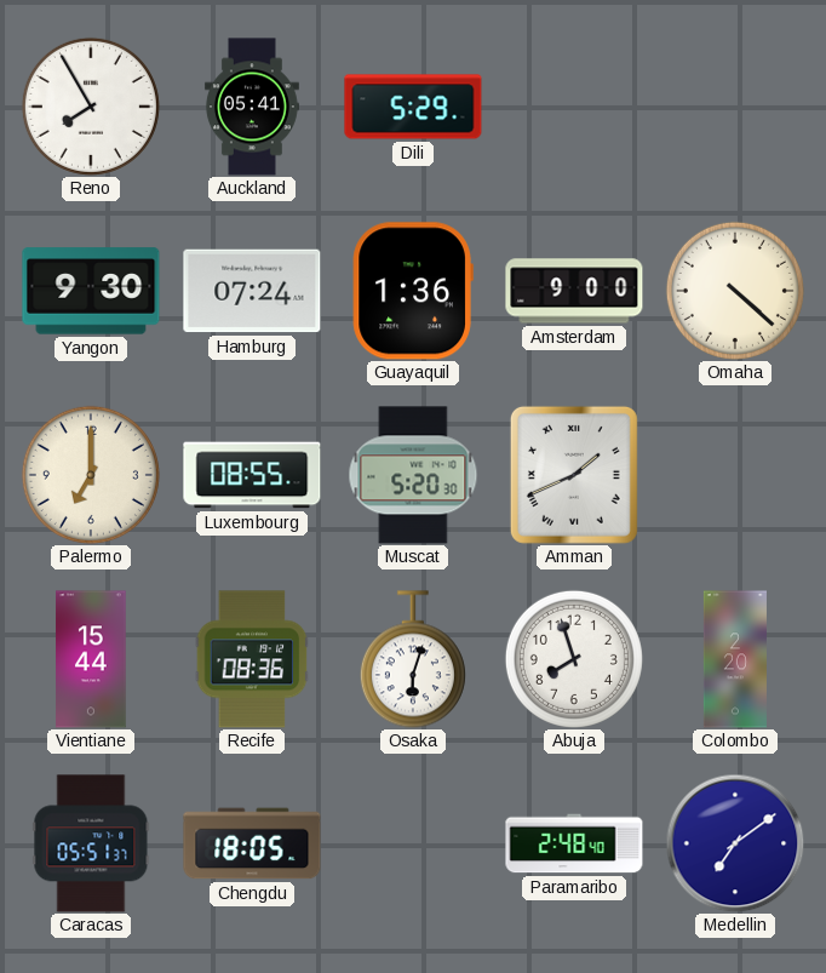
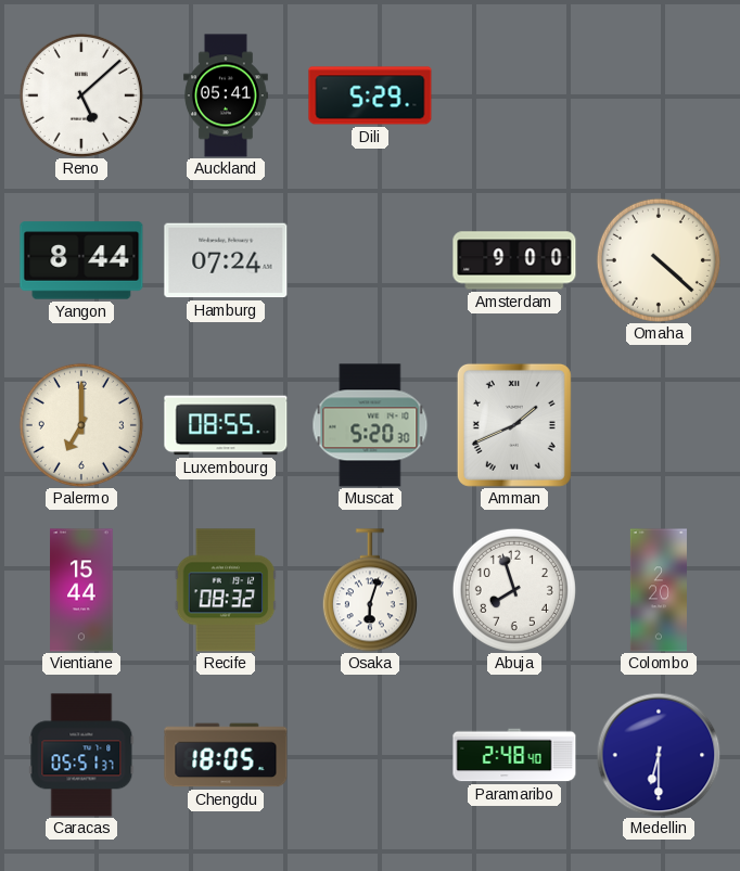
Reno: 7:55 -> 5:08
Yangon: 9:30 -> 8:44
Guayaquil: 1:36 -> none
Recife: 08:36 -> 08:32
Medellin: 7:09 -> 6:30
